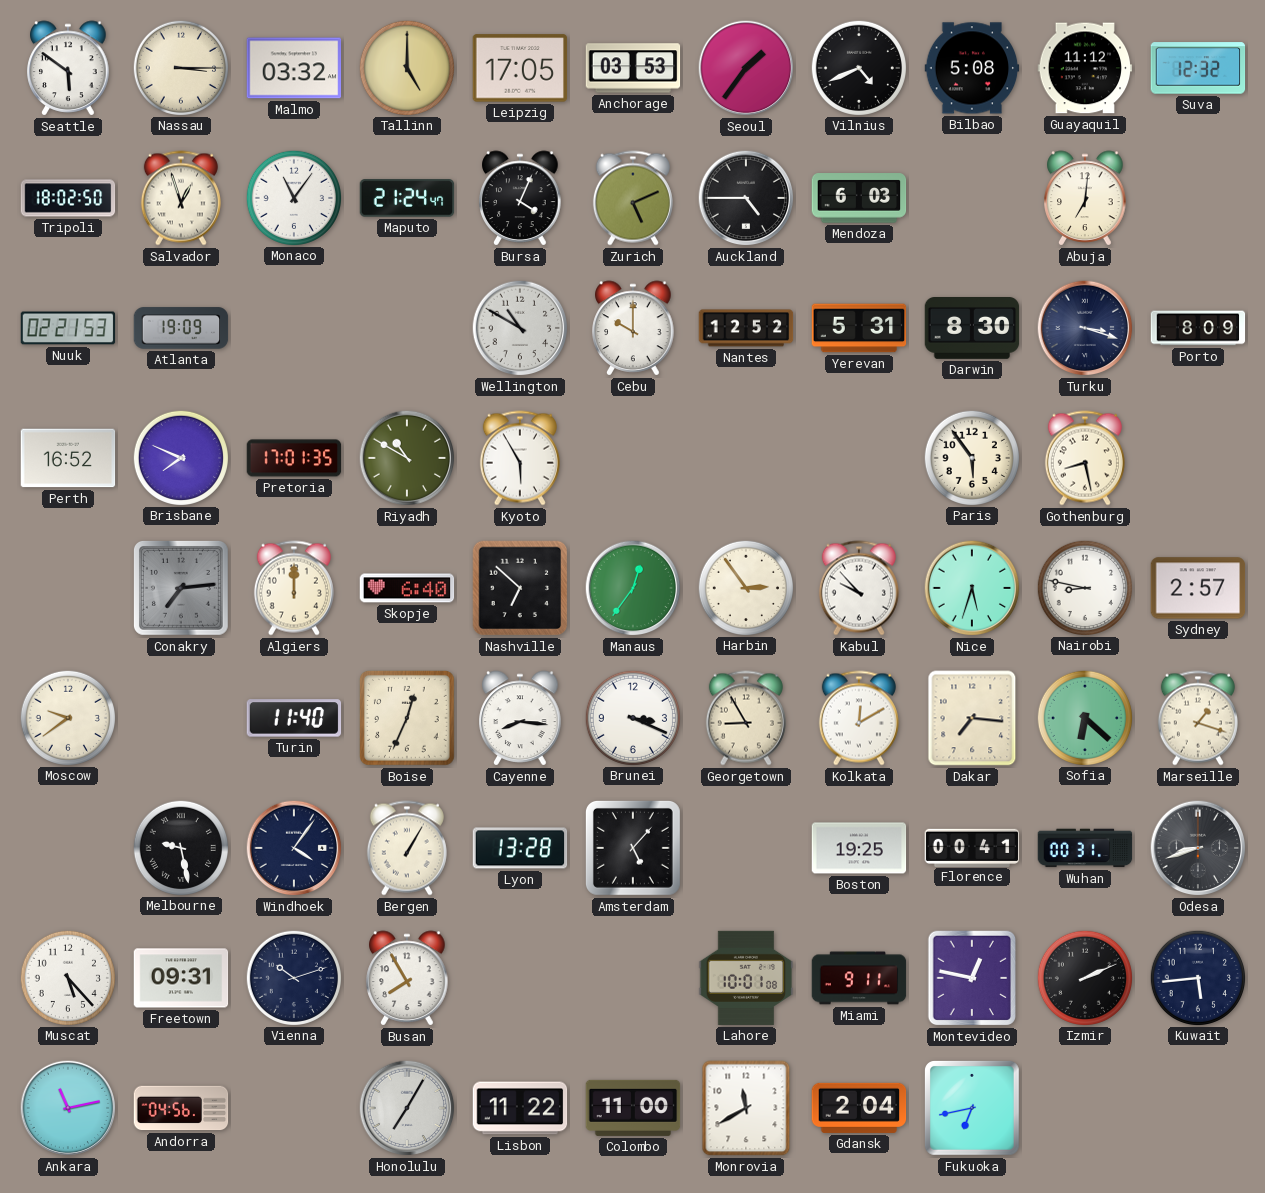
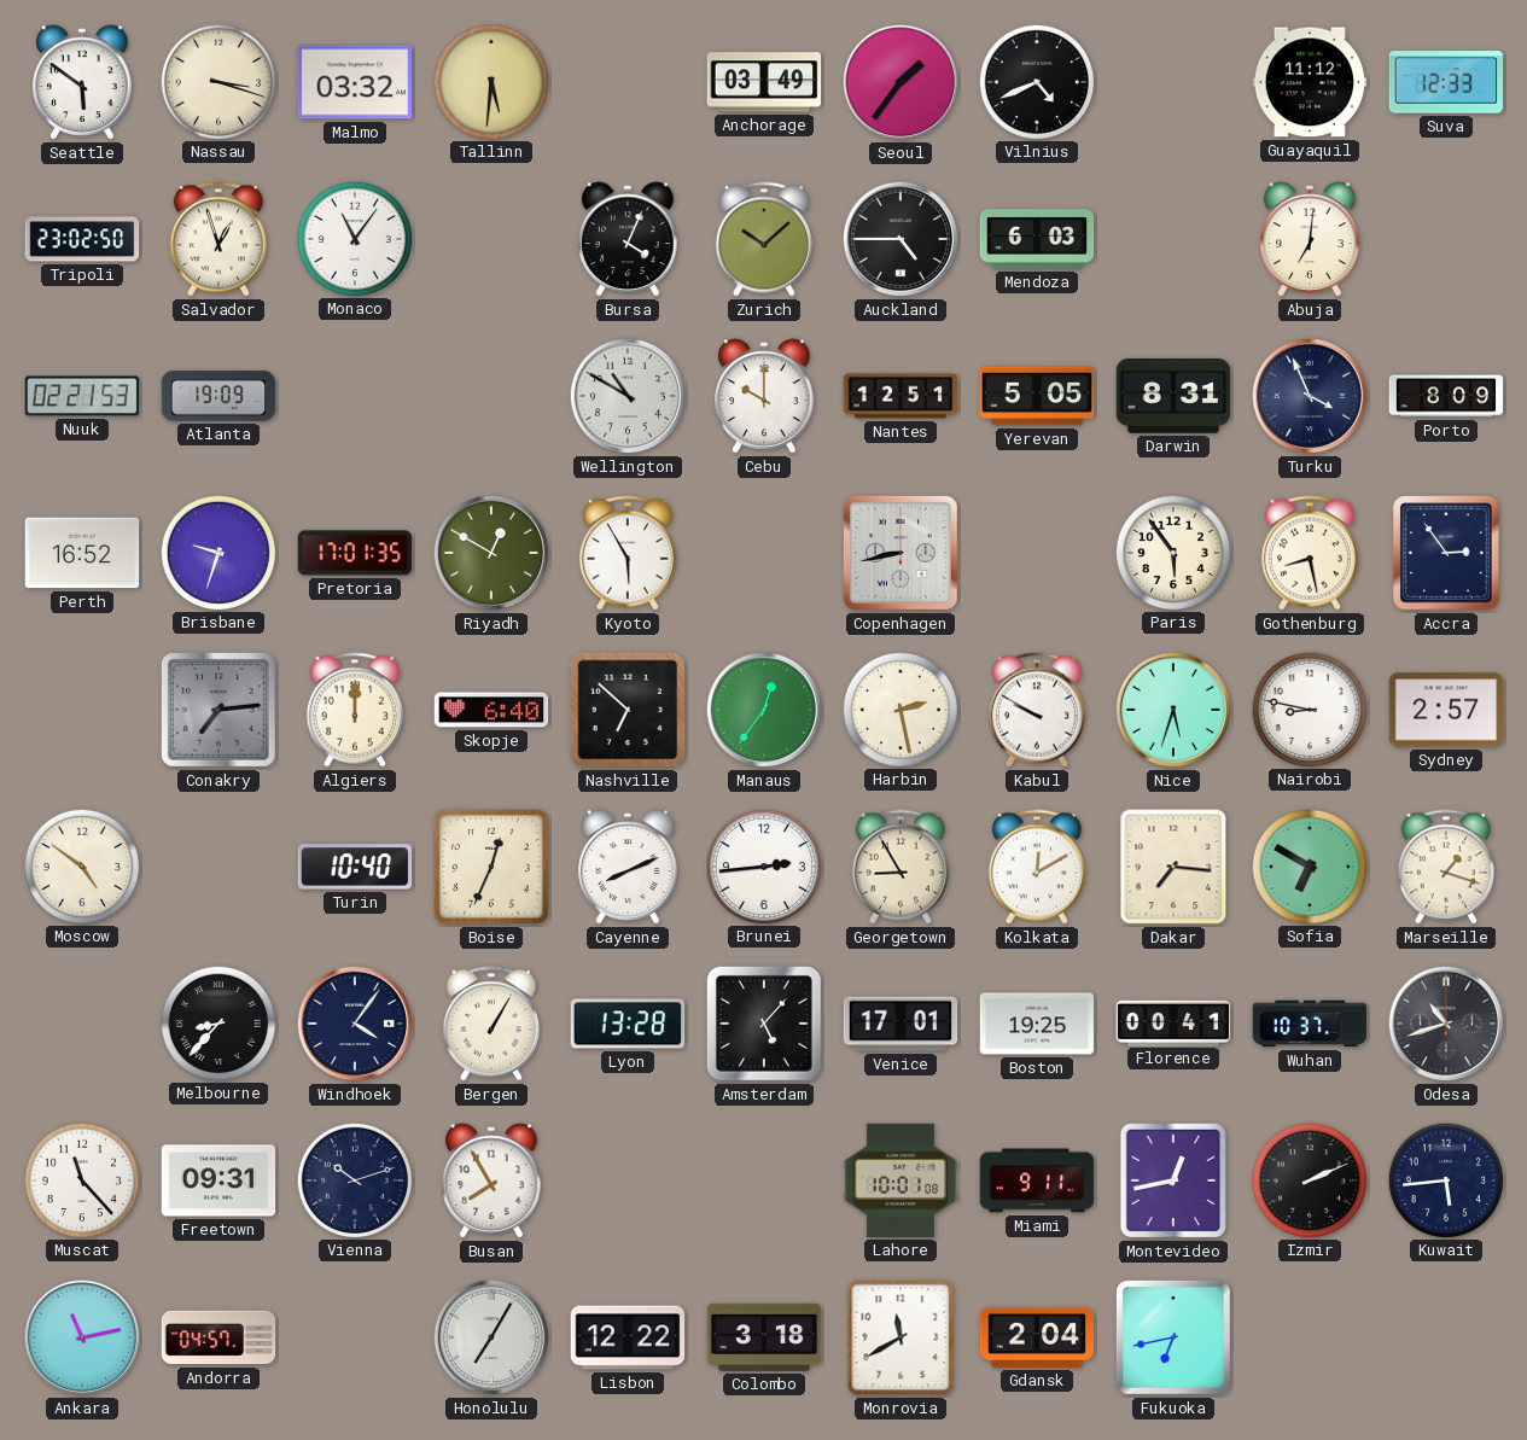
Nassau: 3:15 -> 3:18
Tallinn: 5:00 -> 5:31
Leipzig: 17:05 -> none
Anchorage: 03:53 -> 03:49
Bilbao: 5:08 -> none
Suva: 12:32 -> 12:33
Tripoli: 18:02 -> 23:02
Maputo: 21:24 -> none
Zurich: 5:11 -> 10:08
Nantes: 12:52 -> 12:51
Yerevan: 5:31 -> 5:05
Darwin: 8:30 -> 8:31
Turku: 3:18 -> 3:56
Brisbane: 7:49 -> 9:33
Riyadh: 10:50 -> 12:50
Copenhagen: none -> 8:43
Accra: none -> 2:54
Harbin: 2:54 -> 2:28
Kabul: 9:53 -> 9:50
Moscow: 9:39 -> 4:51
Turin: 11:40 -> 10:40
Cayenne: 8:16 -> 8:11
Brunei: 3:19 -> 2:44
Sofia: 6:22 -> 6:50
Melbourne: 9:28 -> 8:37
Venice: none -> 17:01
Wuhan: 00:31 -> 10:37
Odesa: 8:42 -> 10:42
Muscat: 5:23 -> 11:23
Montevideo: 12:47 -> 12:43
Andorra: 04:56 -> 04:57
Lisbon: 11:22 -> 12:22
Colombo: 11:00 -> 3:18
